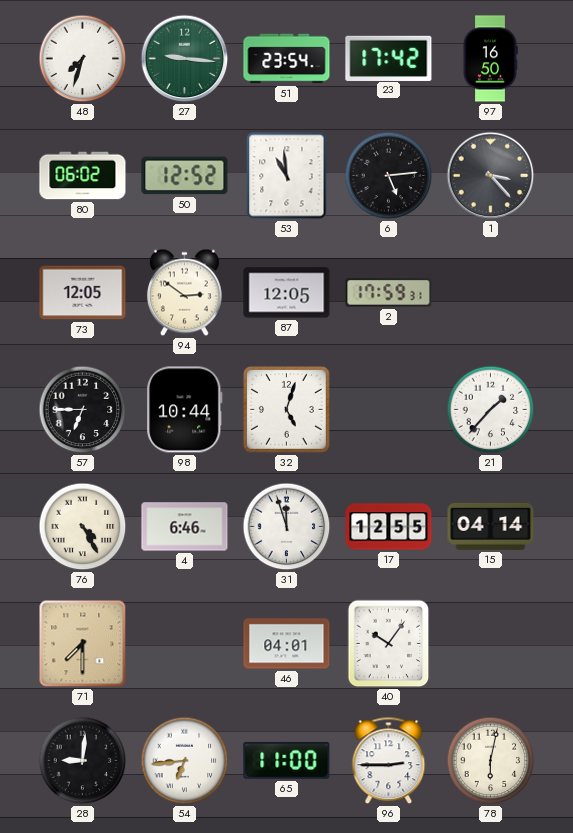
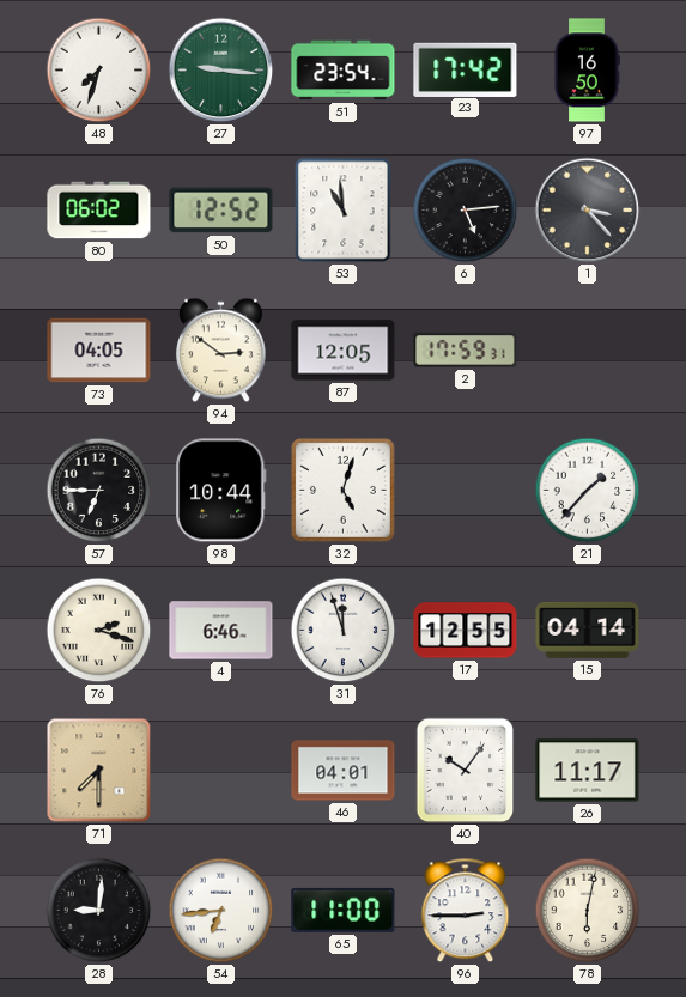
73: 12:05 -> 04:05
76: 4:25 -> 2:18
26: none -> 11:17
